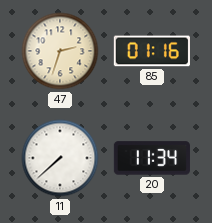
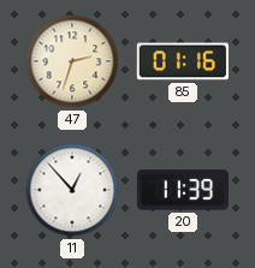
11: 7:38 -> 12:53
20: 11:34 -> 11:39
